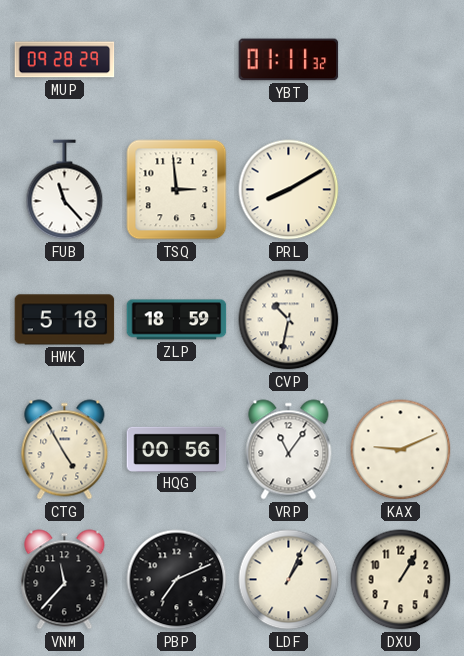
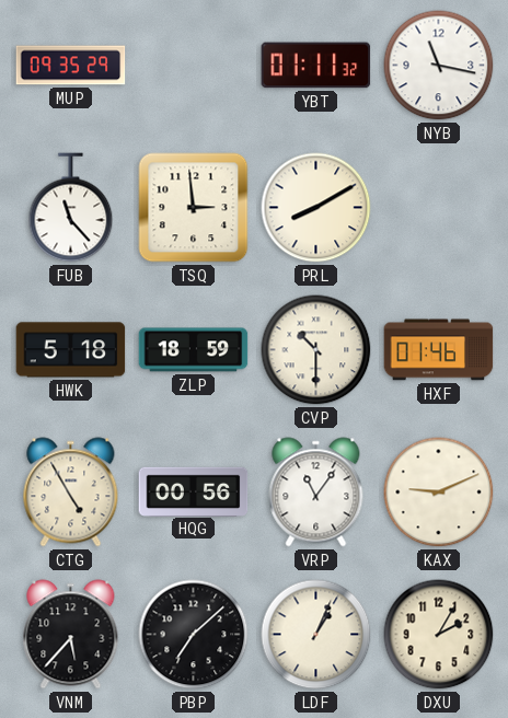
MUP: 09:28 -> 09:35
NYB: none -> 11:17
CVP: 10:32 -> 10:30
HXF: none -> 01:46
VNM: 11:37 -> 5:37
PBP: 7:11 -> 7:08
DXU: 1:05 -> 2:05
